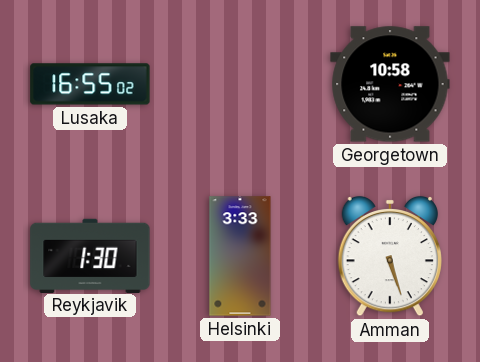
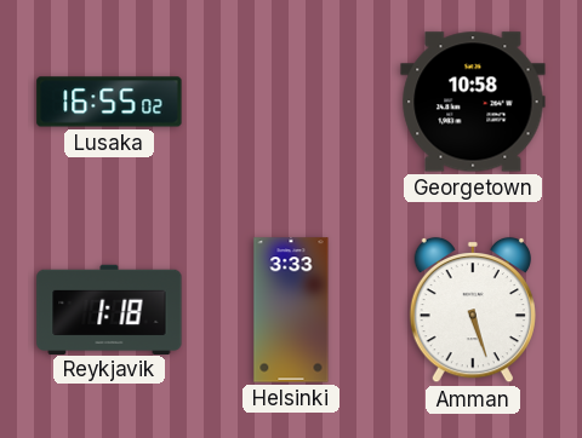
Reykjavik: 1:30 -> 1:18
